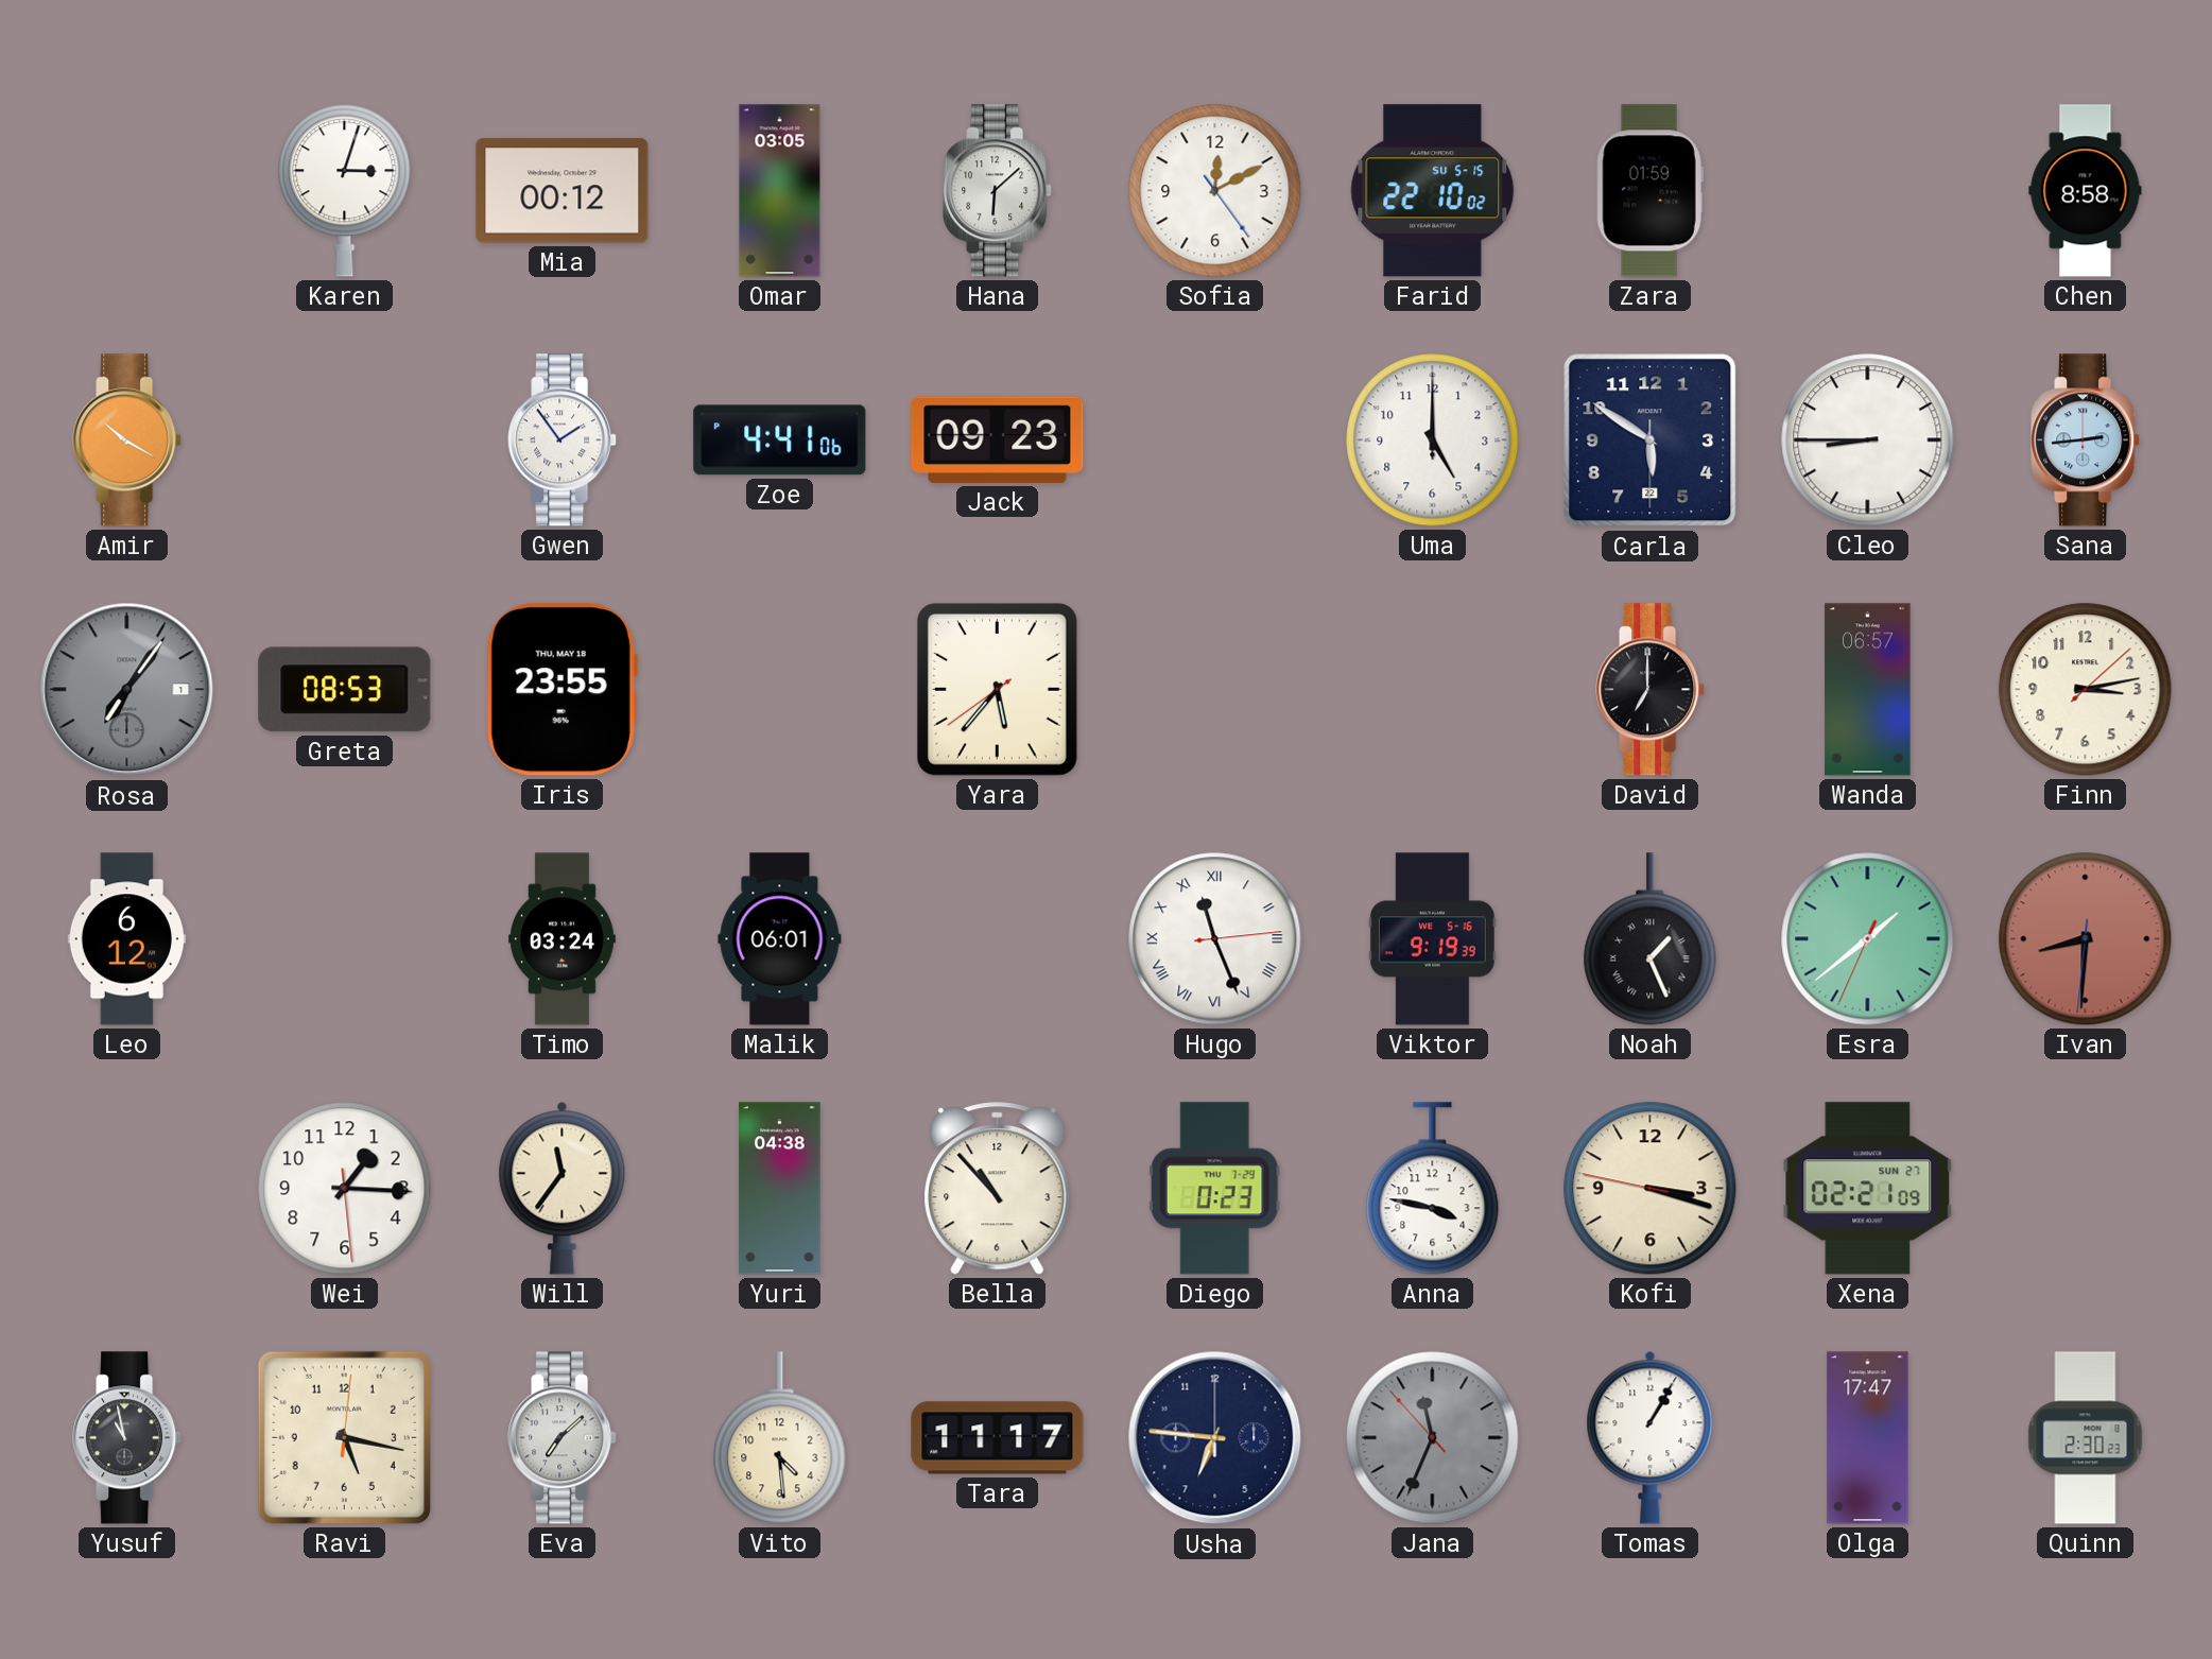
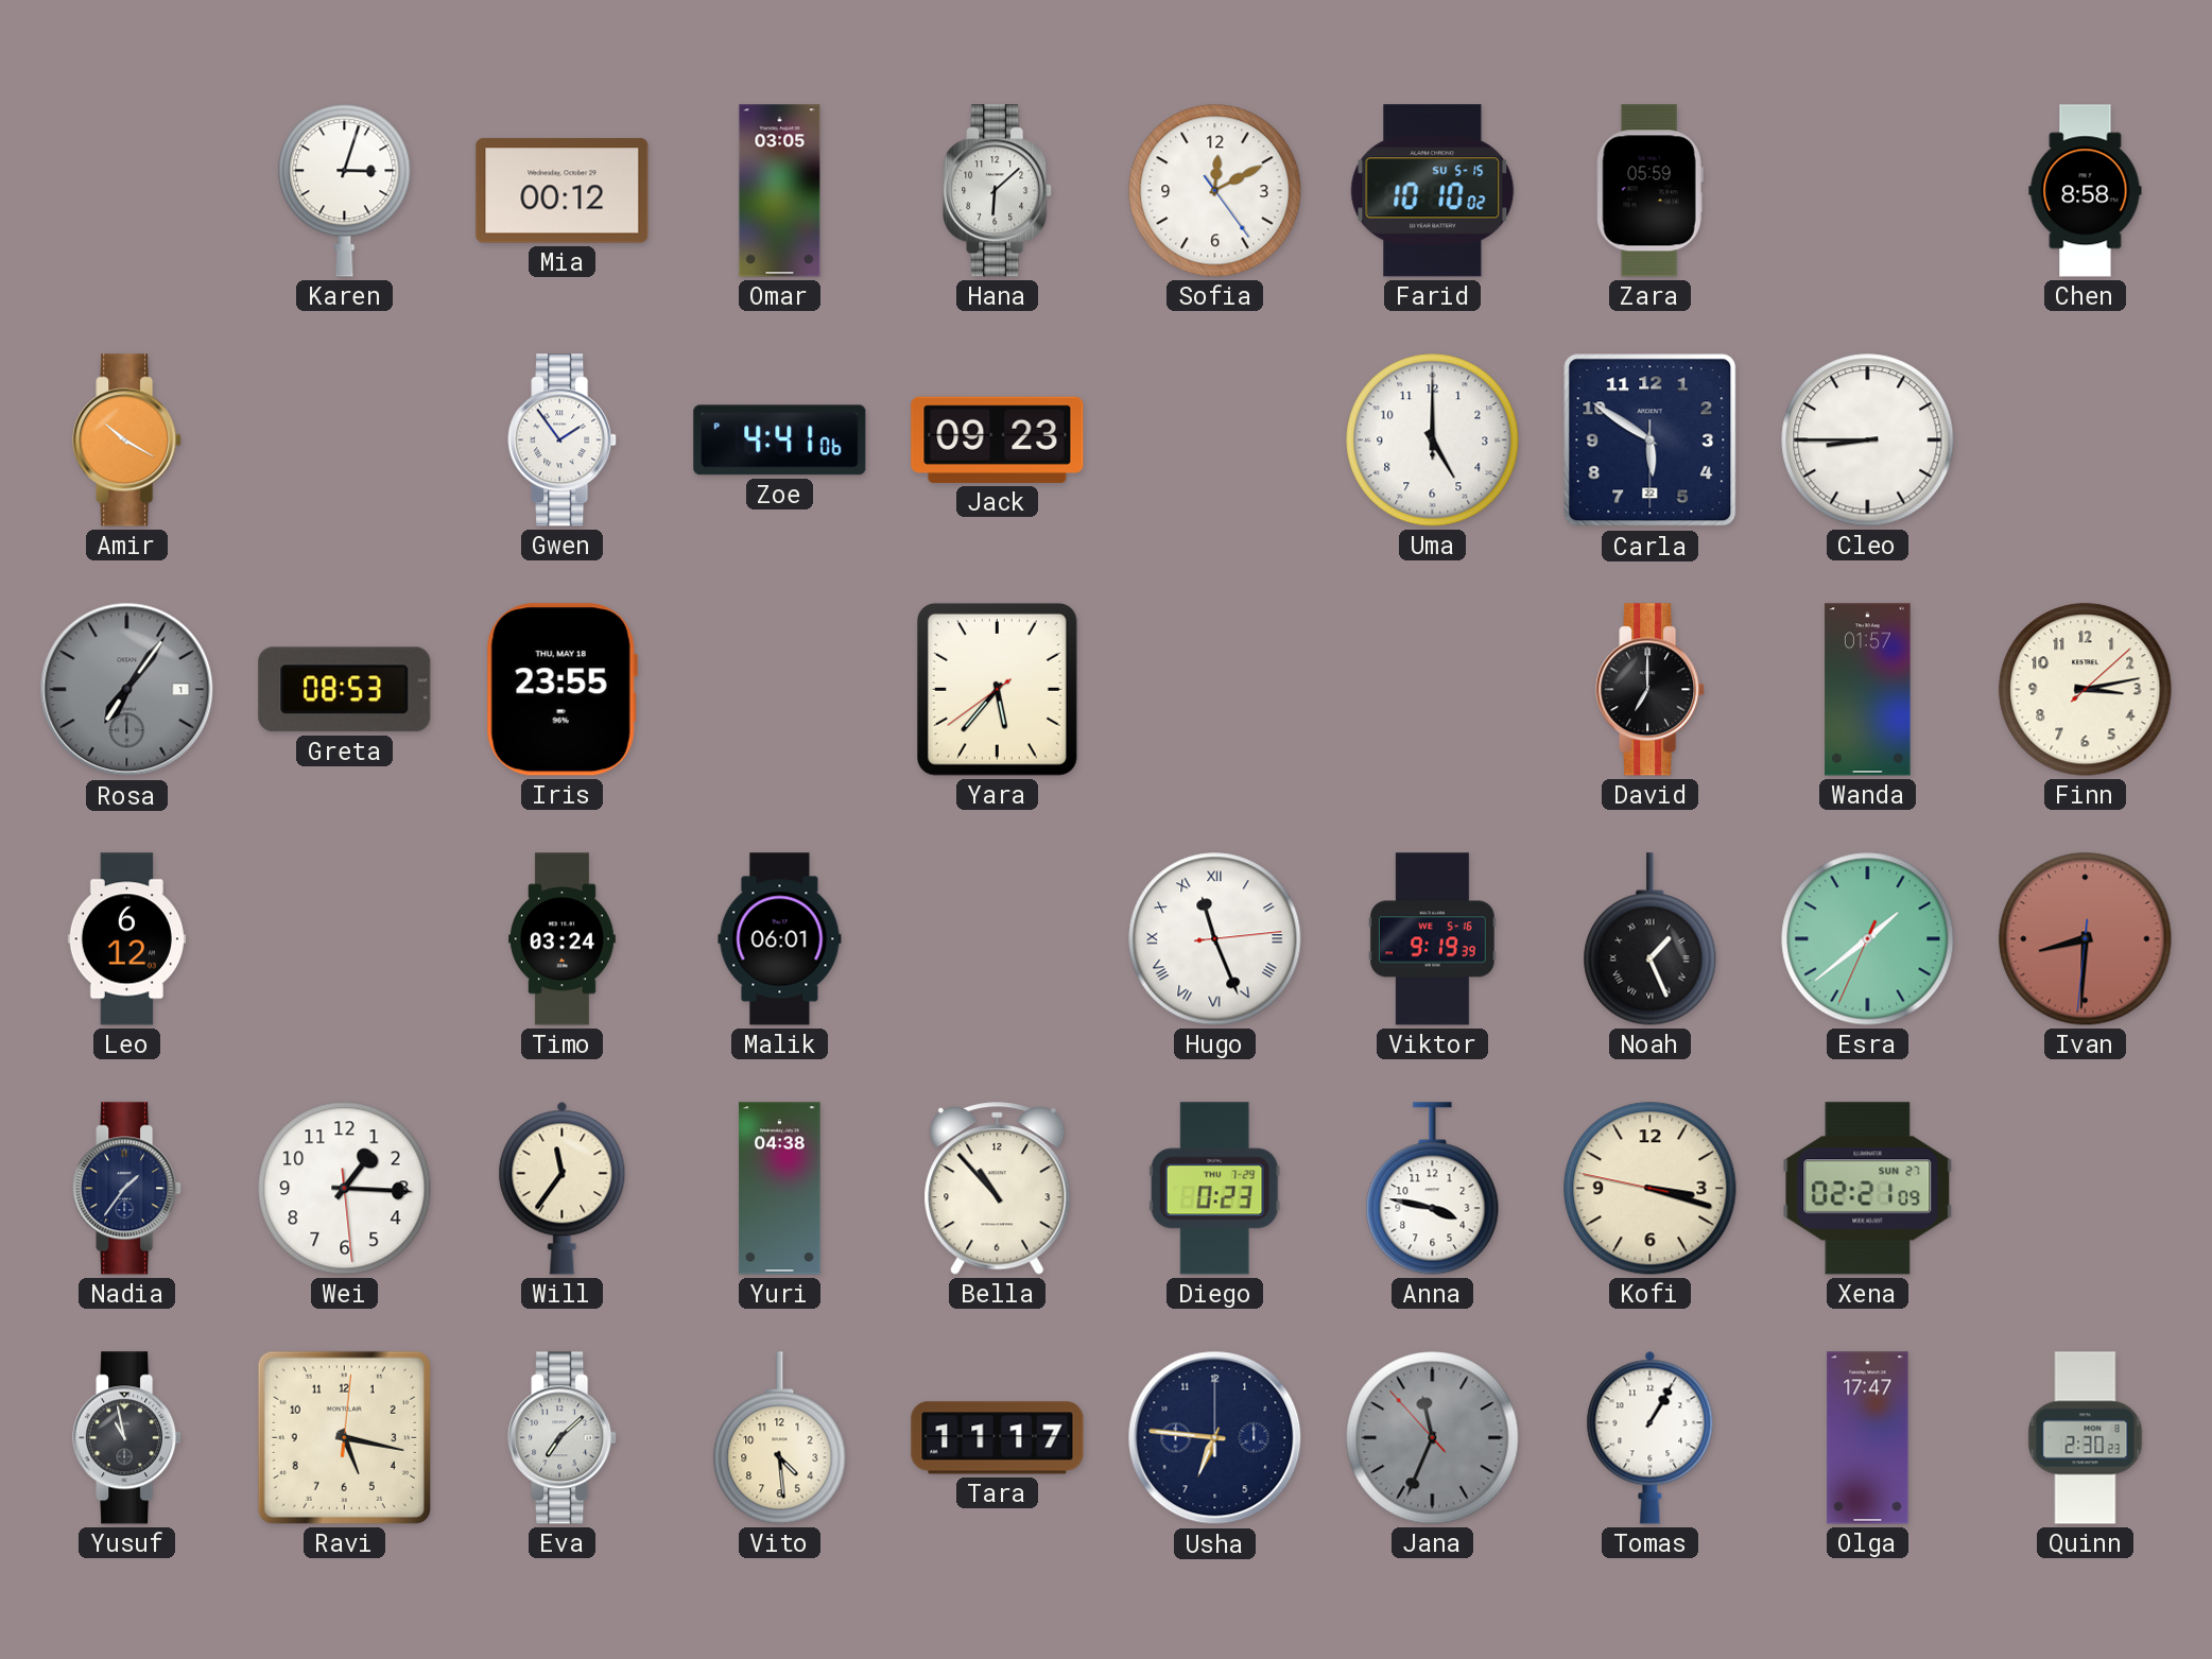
Farid: 22:10 -> 10:10
Zara: 01:59 -> 05:59
Sana: 2:44 -> none
Wanda: 06:57 -> 01:57
Nadia: none -> 1:36
